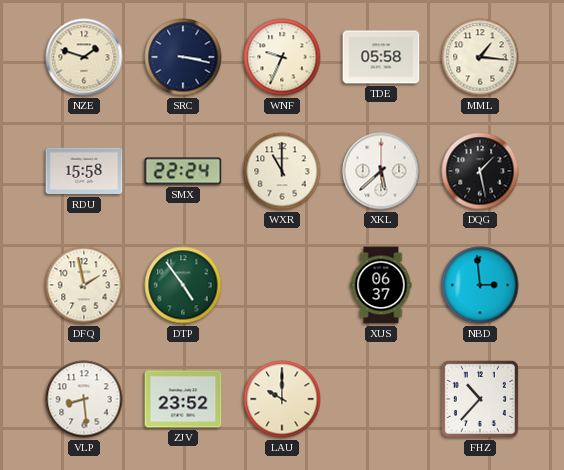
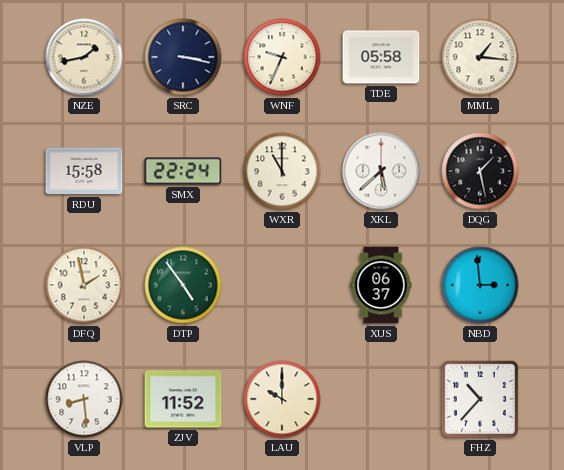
NZE: 1:48 -> 1:43
ZJV: 23:52 -> 11:52
